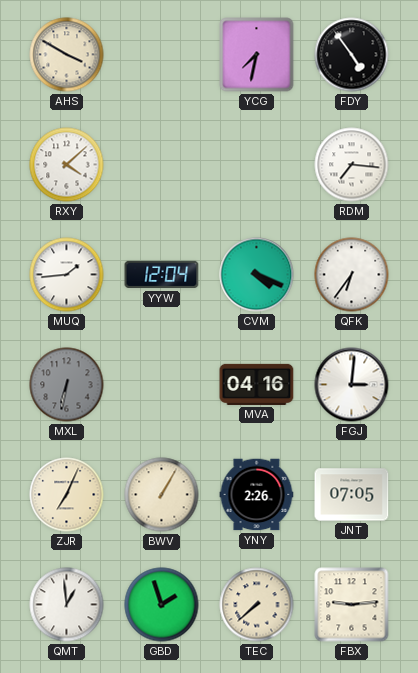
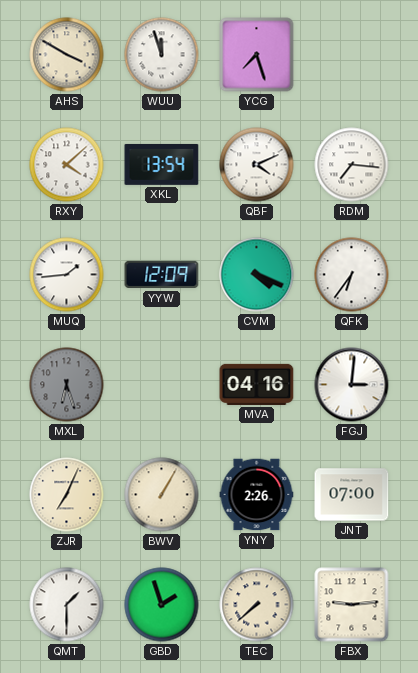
WUU: none -> 11:57
YCG: 7:32 -> 7:27
FDY: 4:54 -> none
XKL: none -> 13:54
QBF: none -> 4:11
YYW: 12:04 -> 12:09
MXL: 6:32 -> 6:27
JNT: 07:05 -> 07:00
QMT: 12:59 -> 1:30
